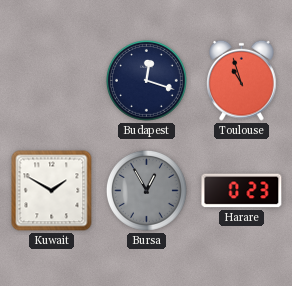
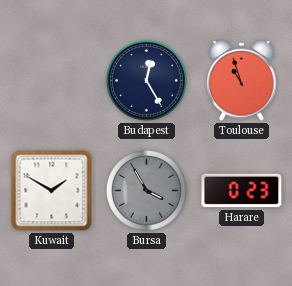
Budapest: 12:18 -> 12:25
Bursa: 12:55 -> 3:55
